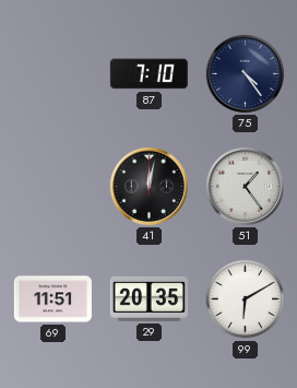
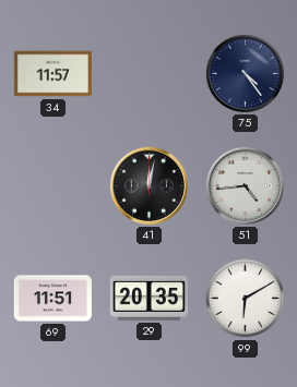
34: none -> 11:57
87: 7:10 -> none
51: 1:24 -> 4:44
